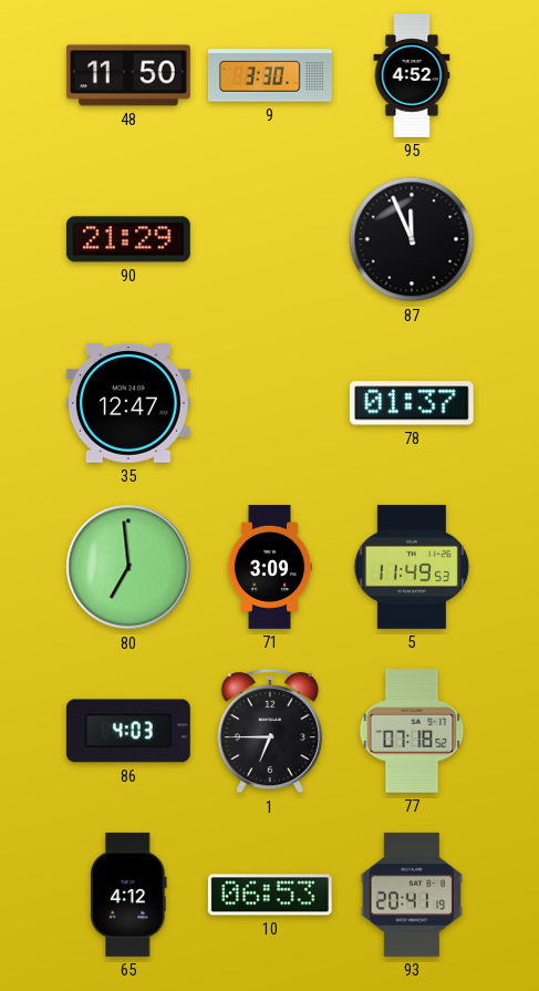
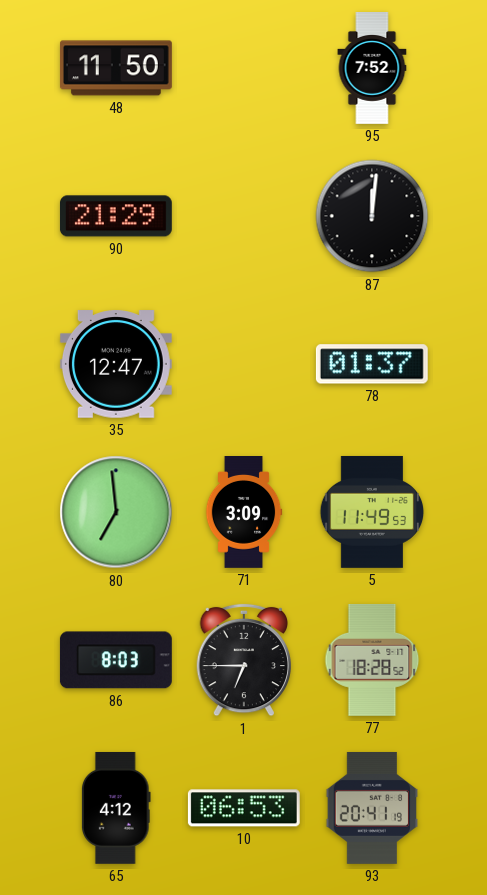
9: 3:30 -> none
95: 4:52 -> 7:52
87: 11:56 -> 12:01
86: 4:03 -> 8:03
77: 07:18 -> 18:28
